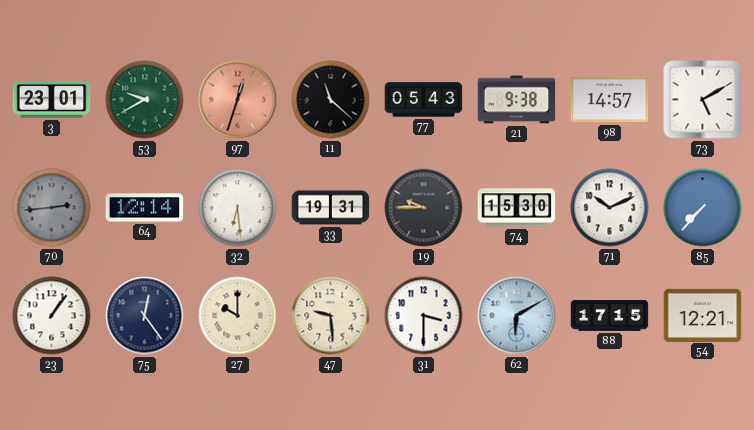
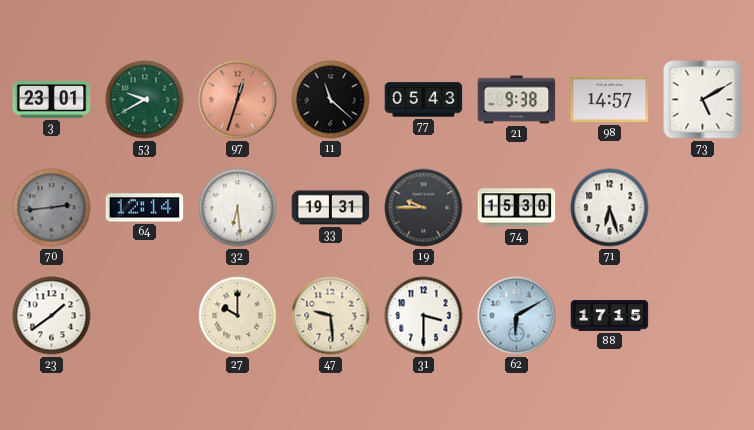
71: 10:11 -> 6:27
85: 7:37 -> none
23: 1:06 -> 1:39
75: 12:24 -> none
54: 12:21 -> none
